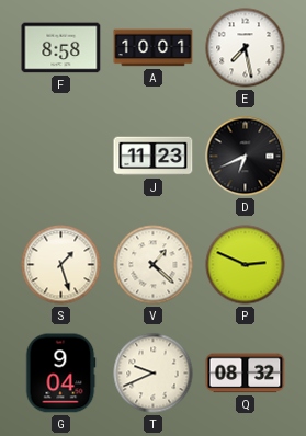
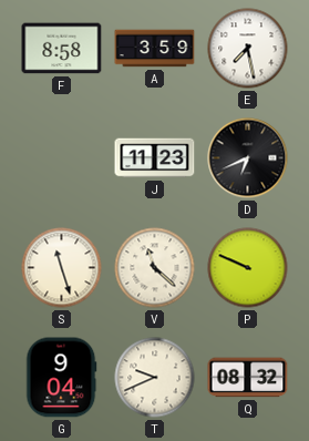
A: 10:01 -> 3:59
S: 1:27 -> 11:27
V: 1:22 -> 11:22
P: 2:49 -> 9:49
